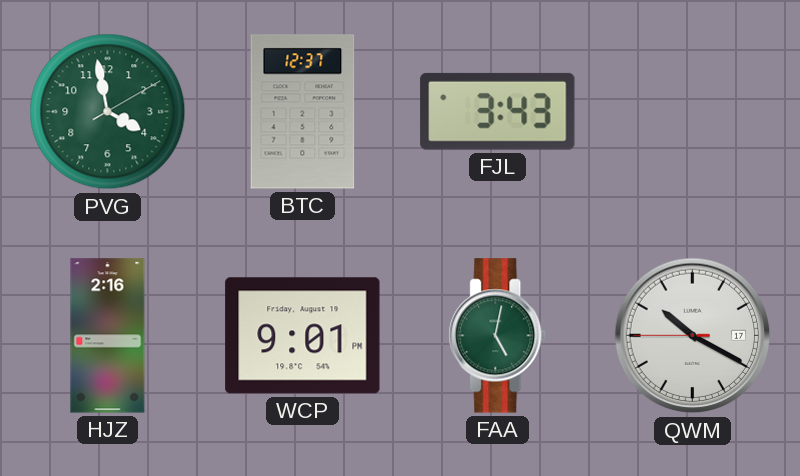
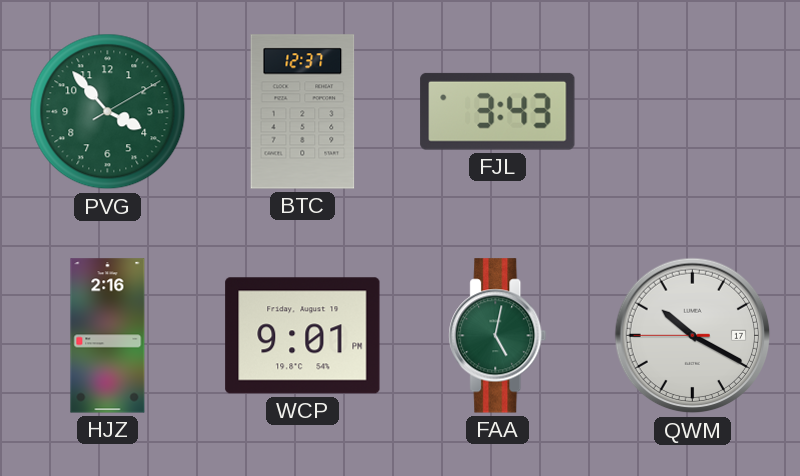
PVG: 3:58 -> 3:53
